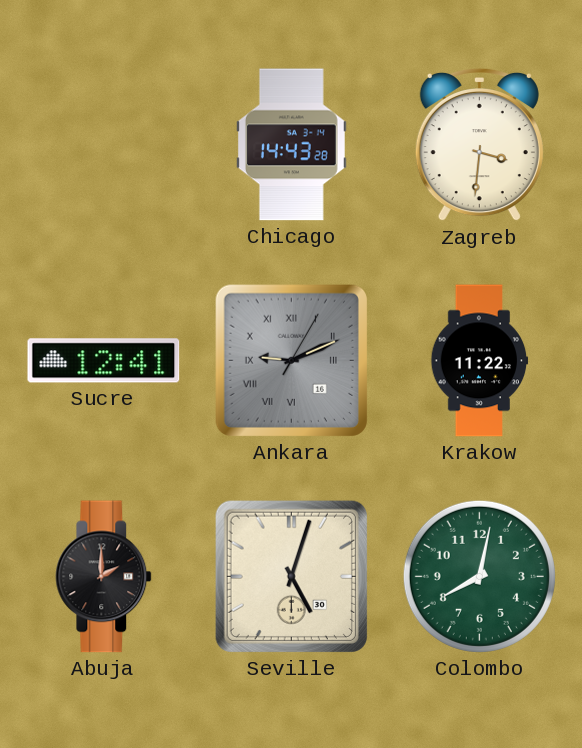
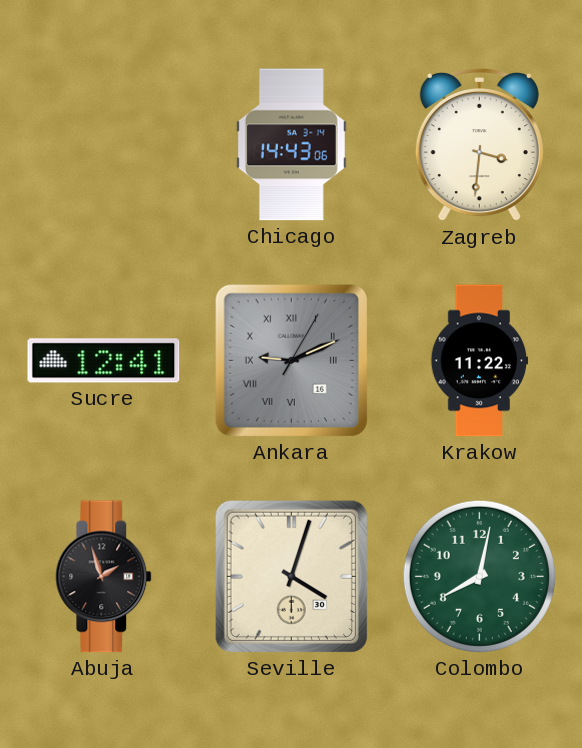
Chicago: 14:43:28 -> 14:43:06
Abuja: 2:00 -> 1:57
Seville: 5:03 -> 4:03
